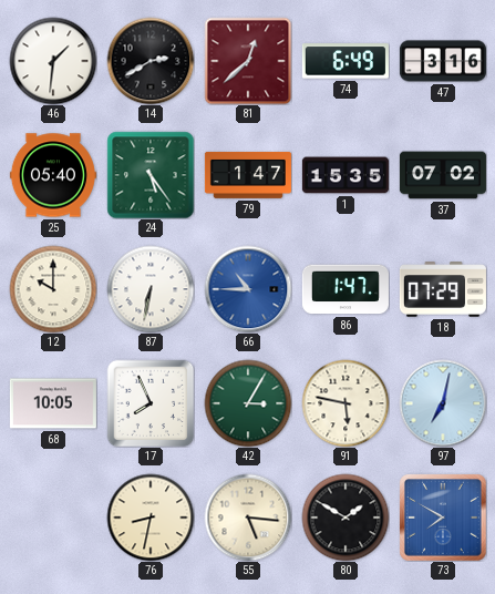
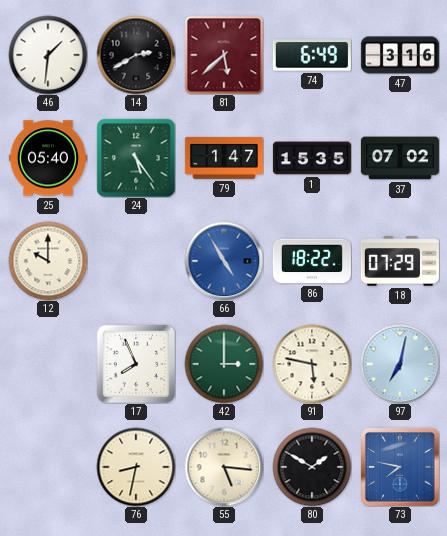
81: 12:38 -> 5:38
87: 6:32 -> none
66: 10:45 -> 4:55
86: 1:47 -> 18:22
68: 10:05 -> none
42: 3:05 -> 3:00
73: 7:50 -> 7:47
